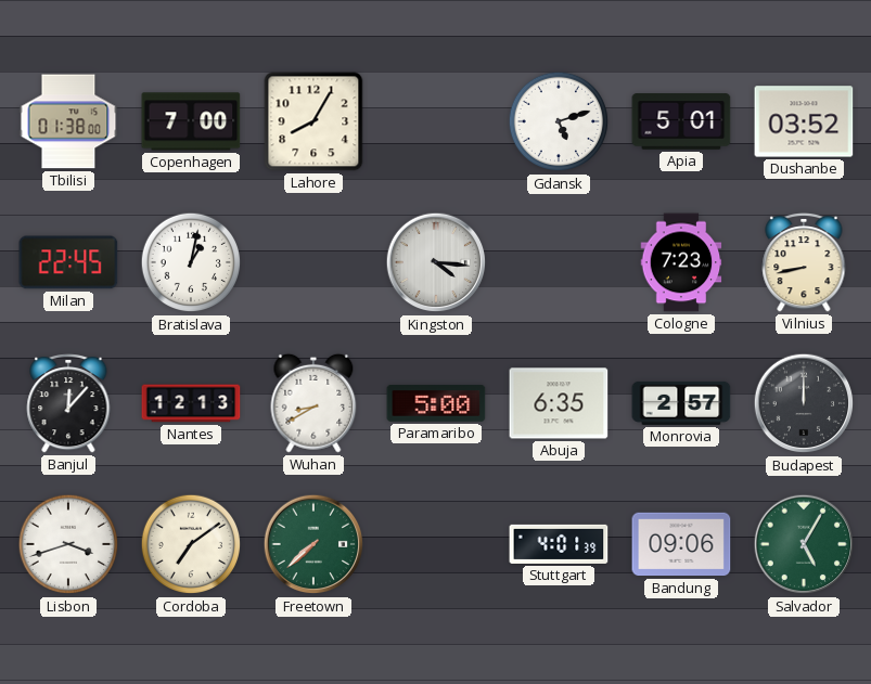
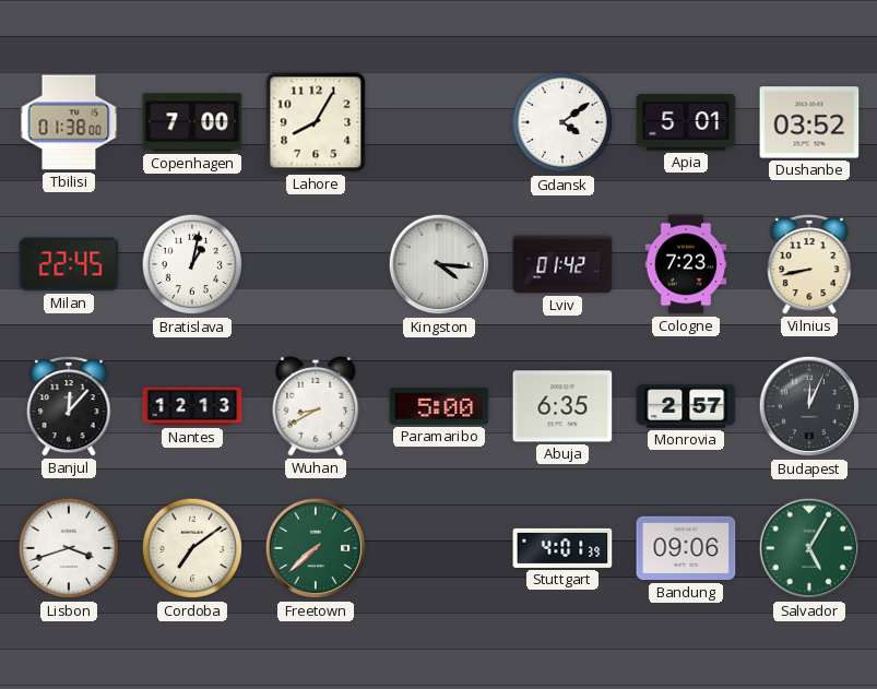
Gdansk: 5:12 -> 4:09
Lviv: none -> 01:42
Budapest: 12:00 -> 12:04
